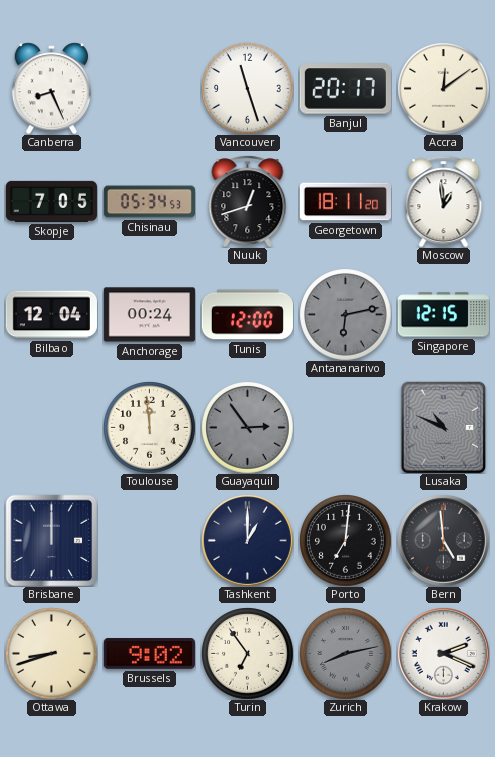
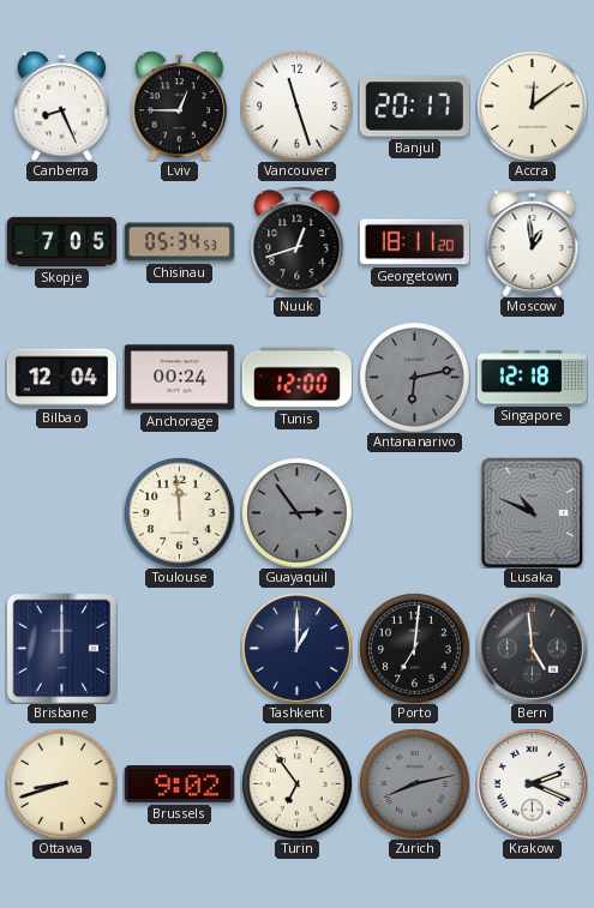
Lviv: none -> 12:45
Singapore: 12:15 -> 12:18
